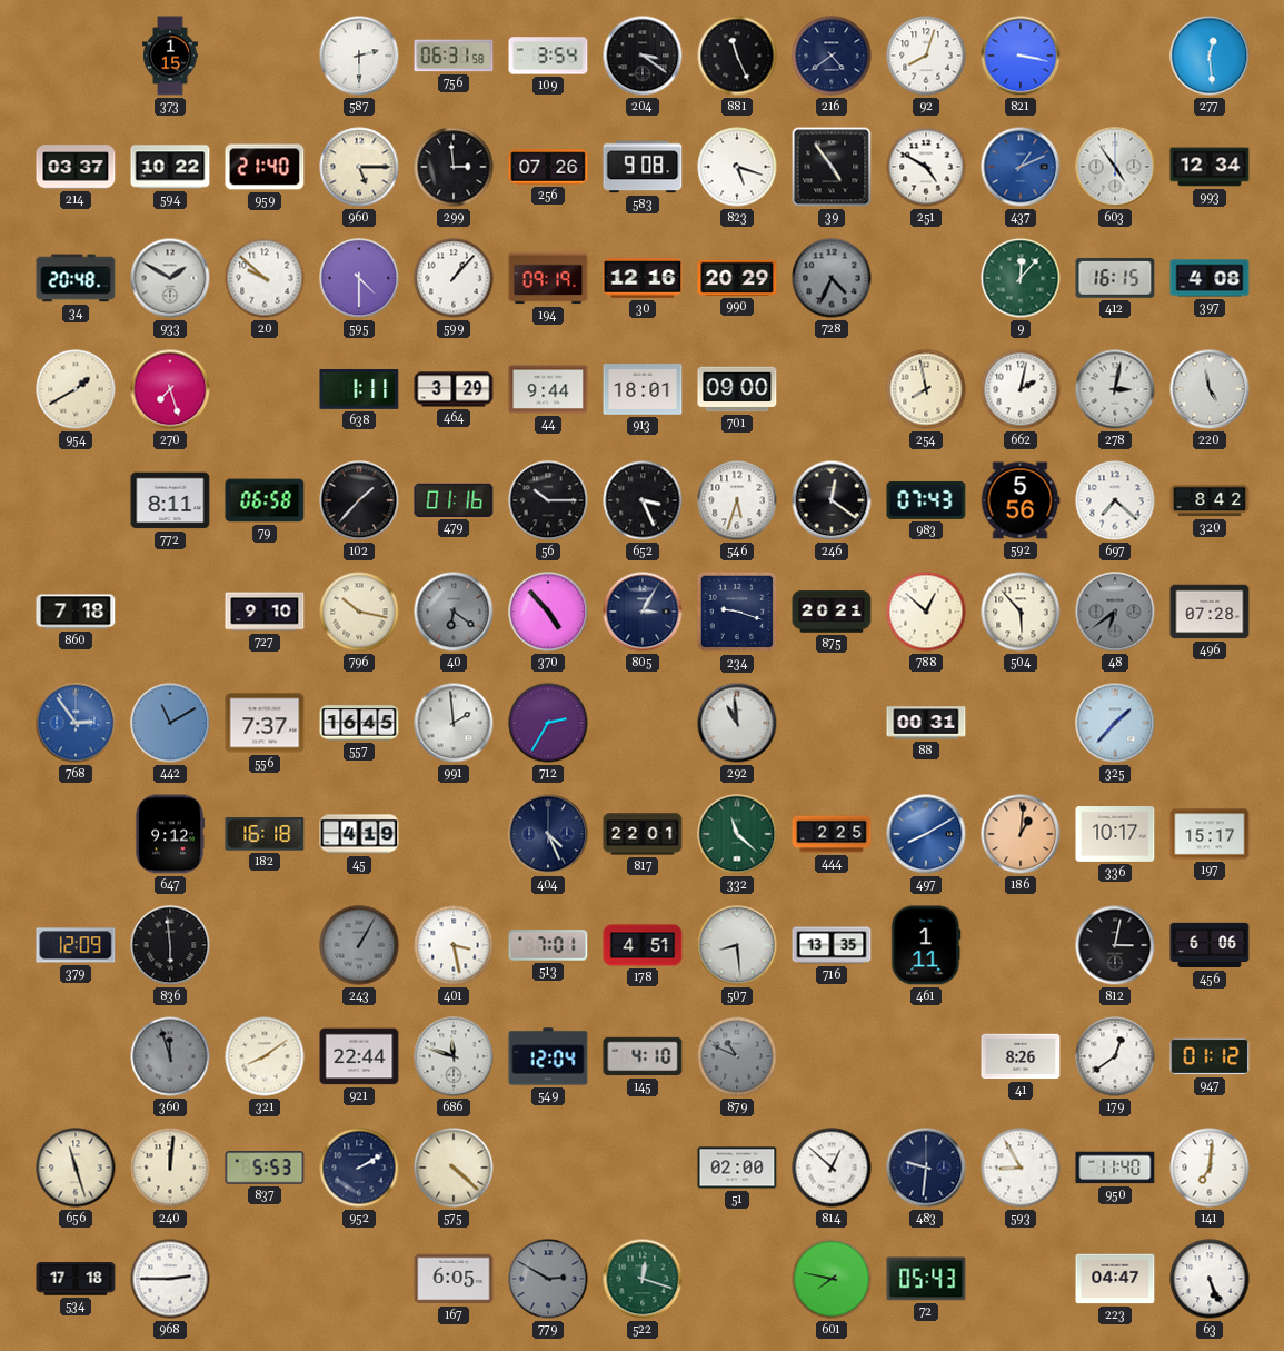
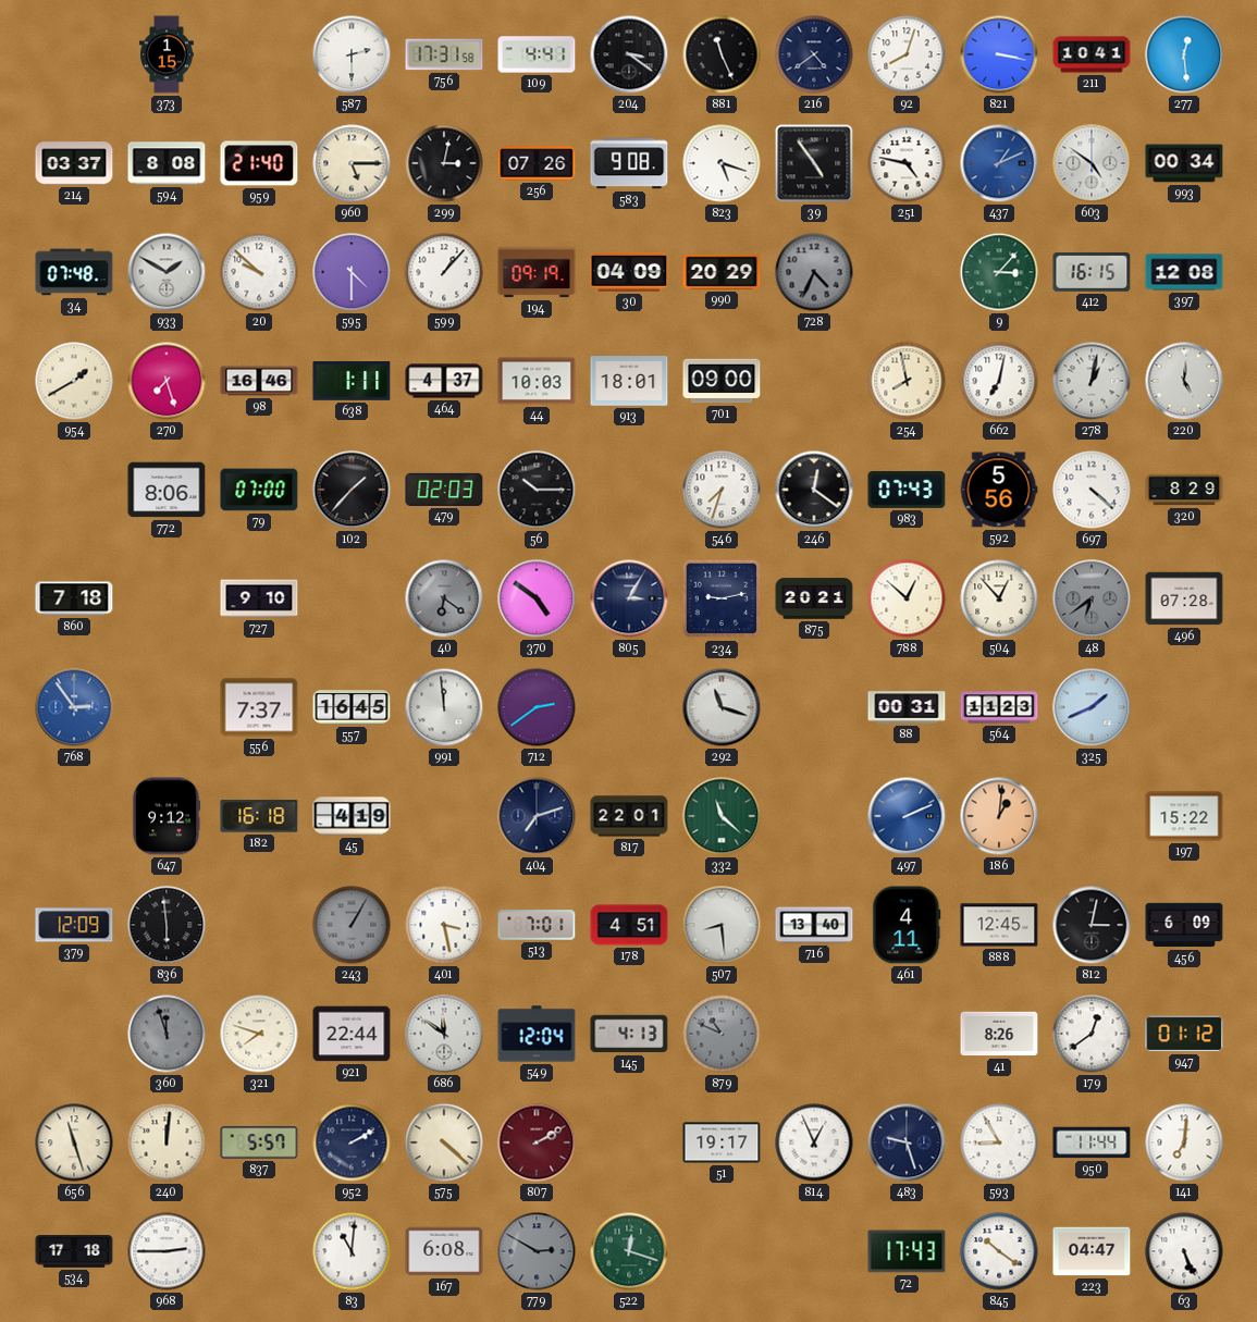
756: 06:31 -> 17:31
109: 3:54 -> 4:41
211: none -> 10:41
594: 10:22 -> 8:08
299: 2:59 -> 3:02
251: 4:50 -> 4:47
603: 4:54 -> 4:51
993: 12:34 -> 00:34
34: 20:48 -> 07:48
30: 12:16 -> 04:09
9: 12:07 -> 3:07
397: 4:08 -> 12:08
98: none -> 16:46
464: 3:29 -> 4:37
44: 9:44 -> 10:03
662: 2:02 -> 7:02
278: 3:02 -> 1:02
220: 4:58 -> 5:01
772: 8:11 -> 8:06
79: 06:58 -> 07:00
479: 01:16 -> 02:03
652: 3:26 -> none
546: 5:33 -> 7:33
697: 7:22 -> 4:22
320: 8:42 -> 8:29
796: 10:17 -> none
370: 4:53 -> 4:51
234: 9:18 -> 9:13
504: 5:53 -> 12:53
442: 11:10 -> none
991: 1:59 -> 11:59
712: 2:35 -> 2:39
292: 10:59 -> 11:18
564: none -> 11:23
325: 1:37 -> 1:41
404: 4:26 -> 7:12
444: 2:25 -> none
497: 8:10 -> 2:11
336: 10:17 -> none
197: 15:17 -> 15:22
716: 13:35 -> 13:40
461: 1:11 -> 4:11
888: none -> 12:45
456: 6:06 -> 6:09
321: 8:09 -> 7:48
686: 11:48 -> 11:51
145: 4:10 -> 4:13
837: 5:53 -> 5:57
807: none -> 2:10
51: 02:00 -> 19:17
814: 12:52 -> 12:56
483: 9:31 -> 9:27
950: 11:40 -> 11:44
83: none -> 11:01
167: 6:05 -> 6:08
601: 7:47 -> none
72: 05:43 -> 17:43
845: none -> 10:21
